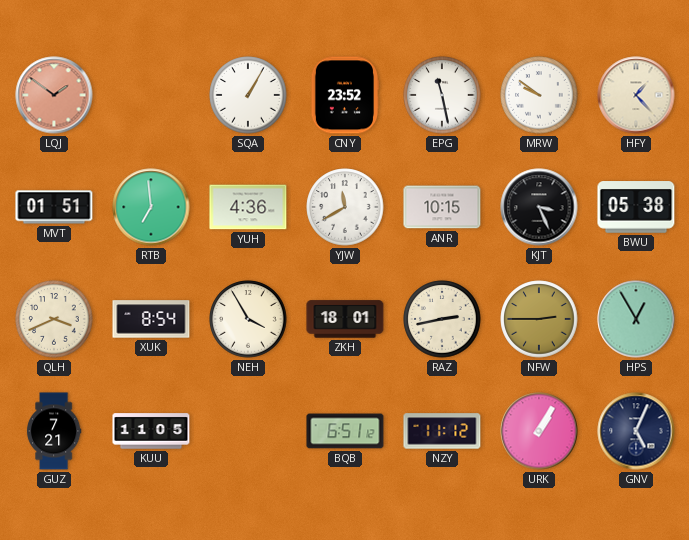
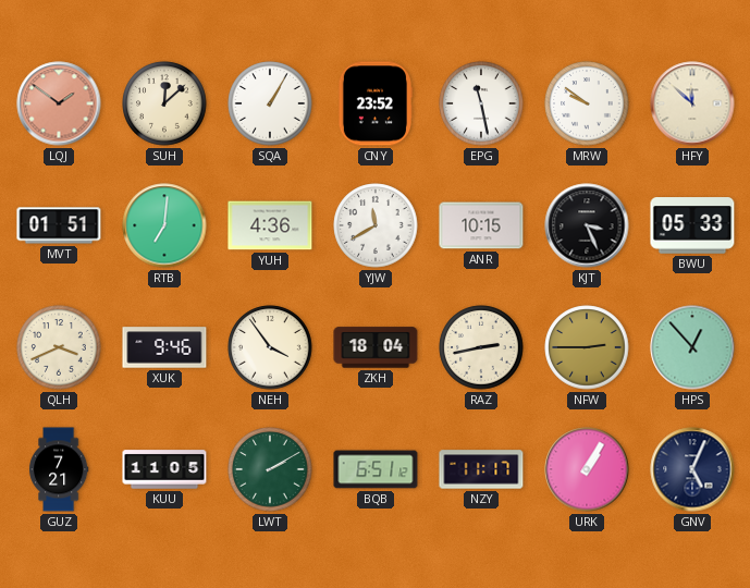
SUH: none -> 12:08
HFY: 1:23 -> 11:52
RTB: 6:59 -> 7:01
BWU: 05:38 -> 05:33
XUK: 8:54 -> 9:46
NEH: 3:55 -> 3:54
ZKH: 18:01 -> 18:04
HPS: 12:55 -> 12:53
LWT: none -> 2:10
NZY: 11:12 -> 11:17
